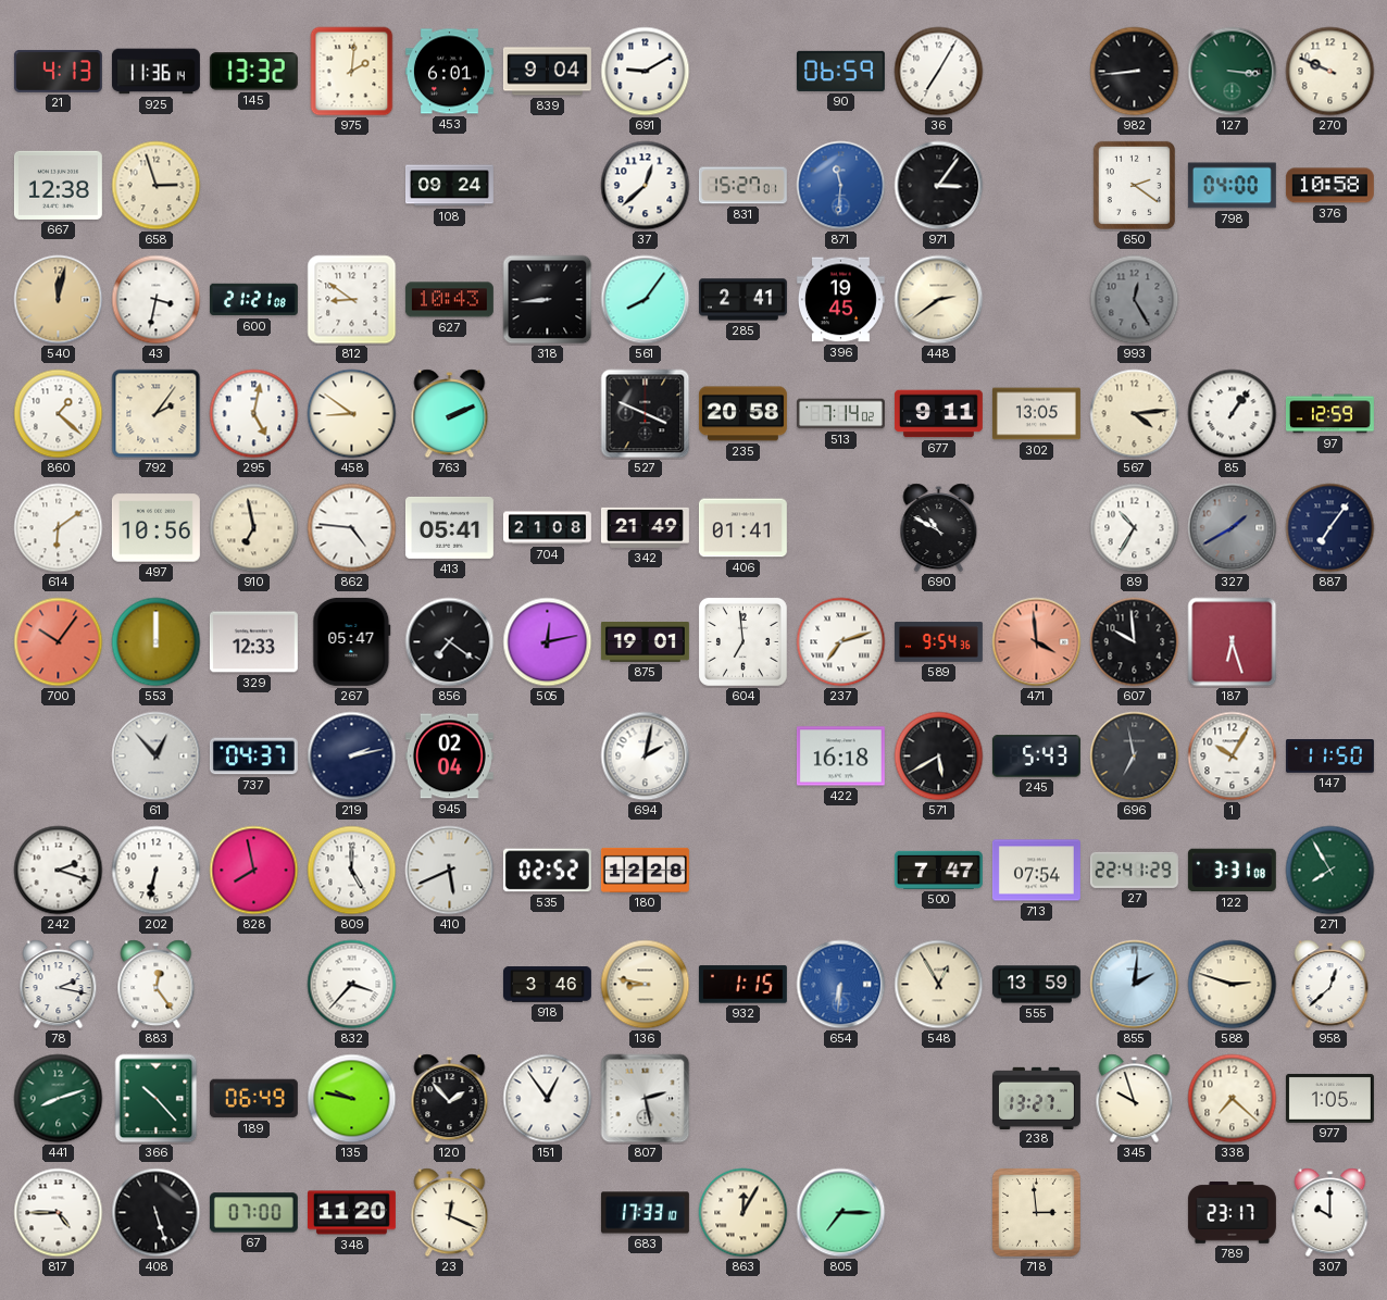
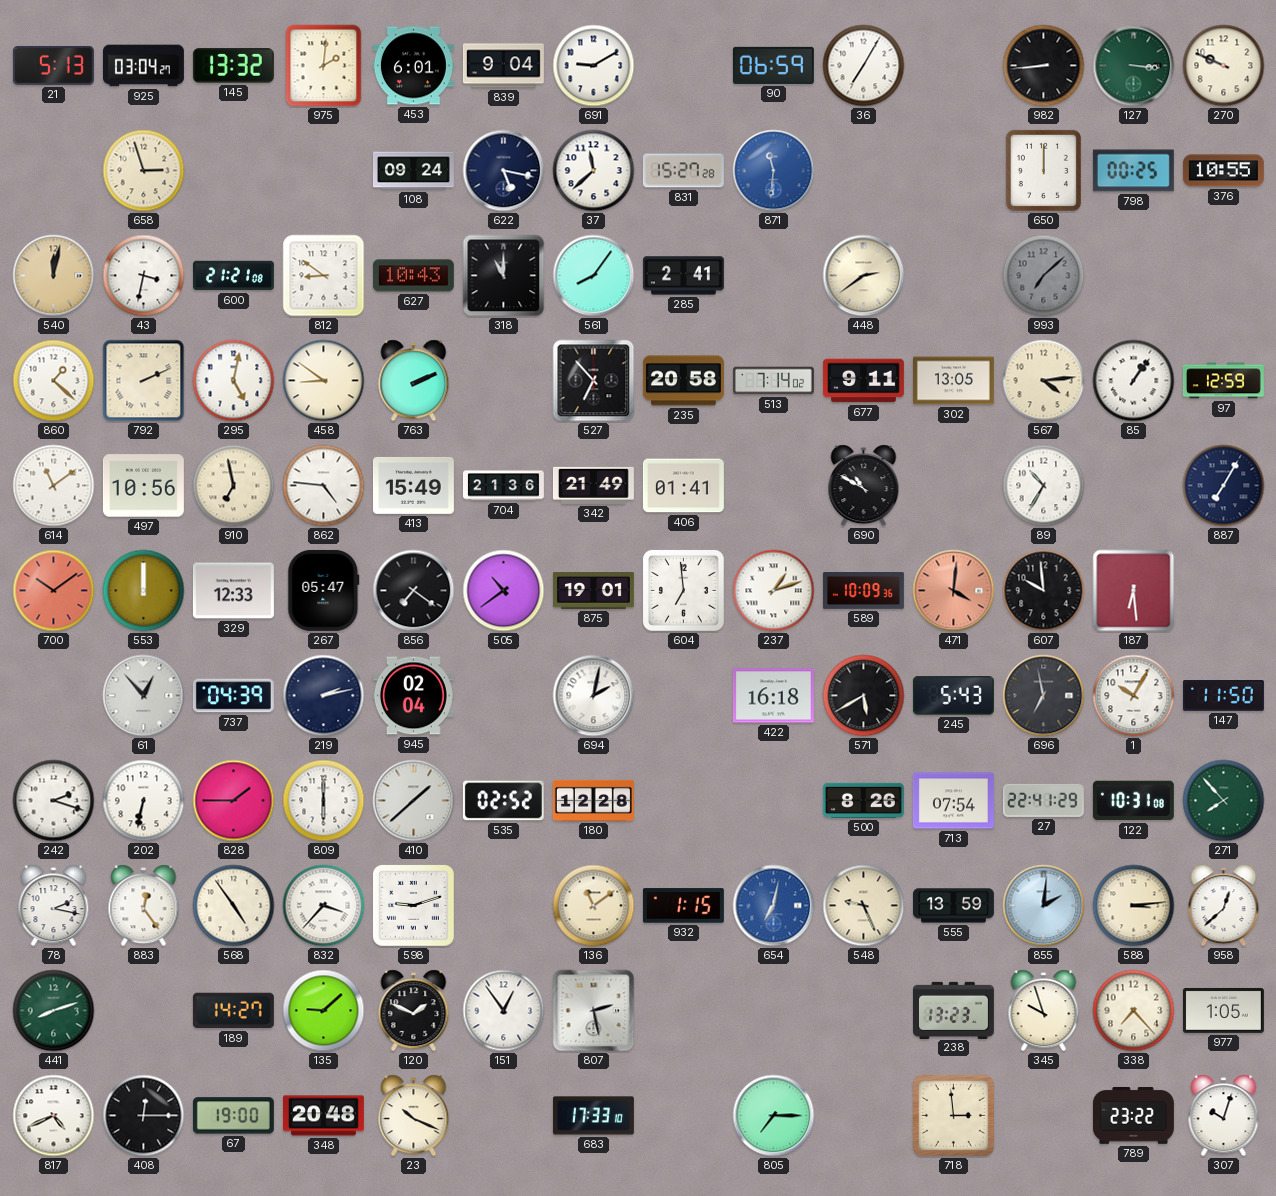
21: 4:13 -> 5:13
925: 11:36 -> 03:04
667: 12:38 -> none
622: none -> 5:17
37: 12:38 -> 11:38
831: 15:27:01 -> 15:27:28
971: 3:06 -> none
650: 2:21 -> 12:00
798: 04:00 -> 00:25
376: 10:58 -> 10:55
318: 8:44 -> 11:00
396: 19:45 -> none
993: 12:25 -> 7:08
792: 2:06 -> 2:11
527: 3:49 -> 6:53
614: 6:09 -> 11:09
413: 05:41 -> 15:49
704: 21:08 -> 21:36
327: 1:40 -> none
887: 7:06 -> 7:05
700: 10:06 -> 10:09
505: 12:13 -> 10:39
237: 7:12 -> 1:12
589: 9:54 -> 10:09
471: 3:59 -> 4:01
187: 6:27 -> 6:29
737: 04:37 -> 04:39
828: 7:58 -> 1:45
809: 5:00 -> 6:00
410: 5:41 -> 1:38
500: 7:47 -> 8:26
122: 3:31 -> 10:31
271: 7:55 -> 7:53
568: none -> 4:54
598: none -> 9:12
918: 3:46 -> none
136: 8:47 -> 11:09
654: 6:31 -> 7:02
548: 12:55 -> 9:26
588: 2:48 -> 3:14
366: 10:23 -> none
189: 06:49 -> 14:27
135: 9:47 -> 9:08
120: 1:53 -> 1:49
238: 13:27 -> 13:23
338: 7:22 -> 7:23
817: 4:45 -> 4:41
408: 5:27 -> 12:15
67: 07:00 -> 19:00
348: 11:20 -> 20:48
23: 12:19 -> 10:19
863: 12:05 -> none
789: 23:17 -> 23:22
307: 10:00 -> 10:03
